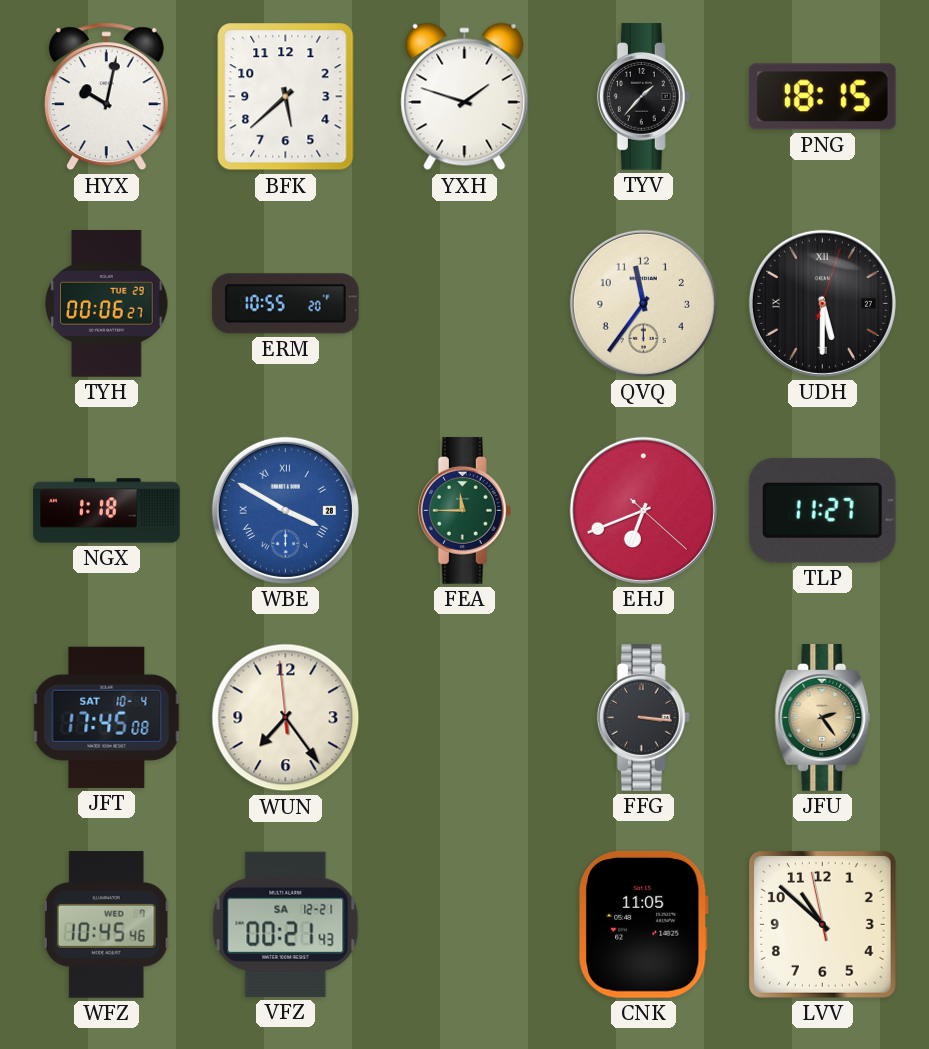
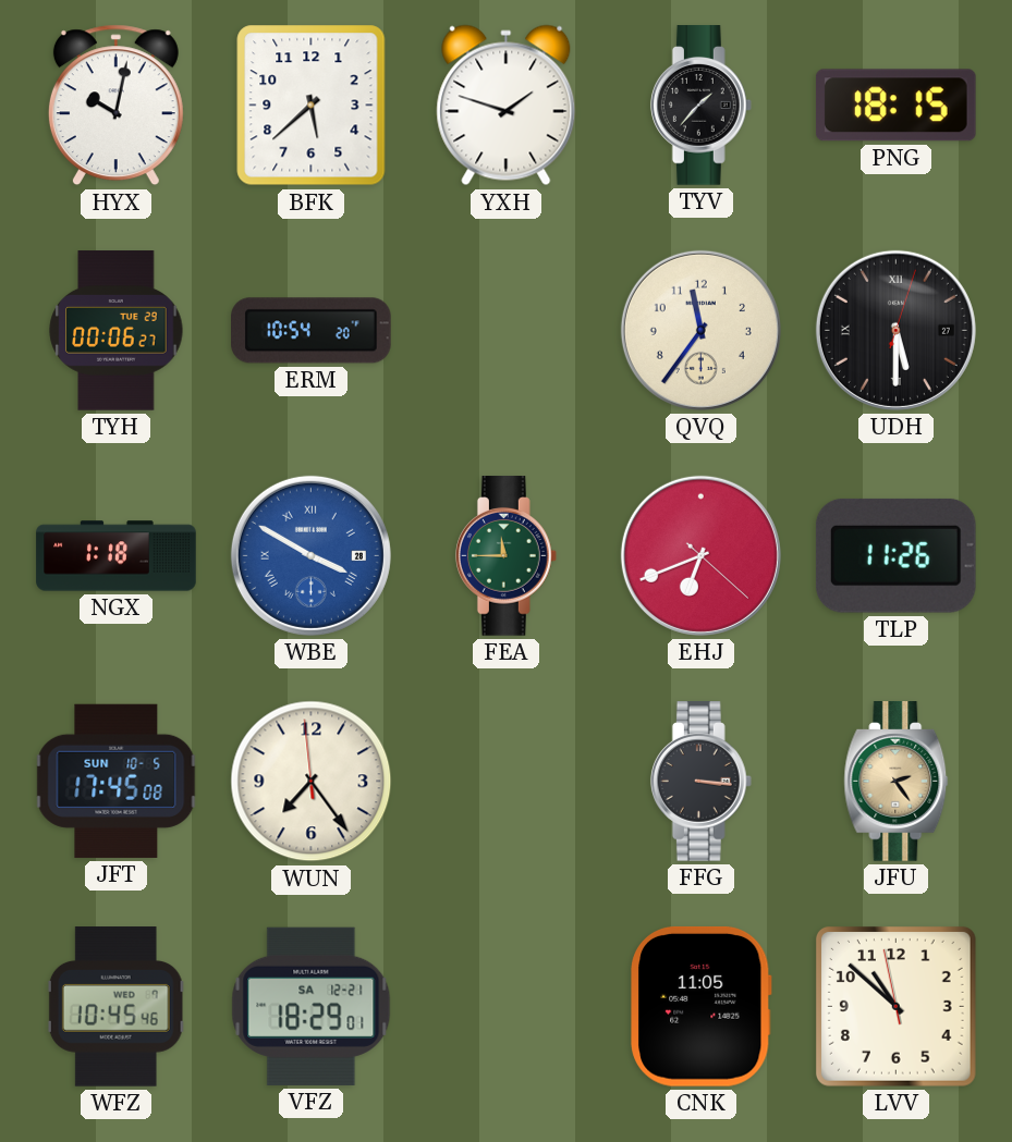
ERM: 10:55 -> 10:54
TLP: 11:27 -> 11:26
JFT date: SAT 10-4 -> SUN 10-5
VFZ: 00:21 -> 18:29
